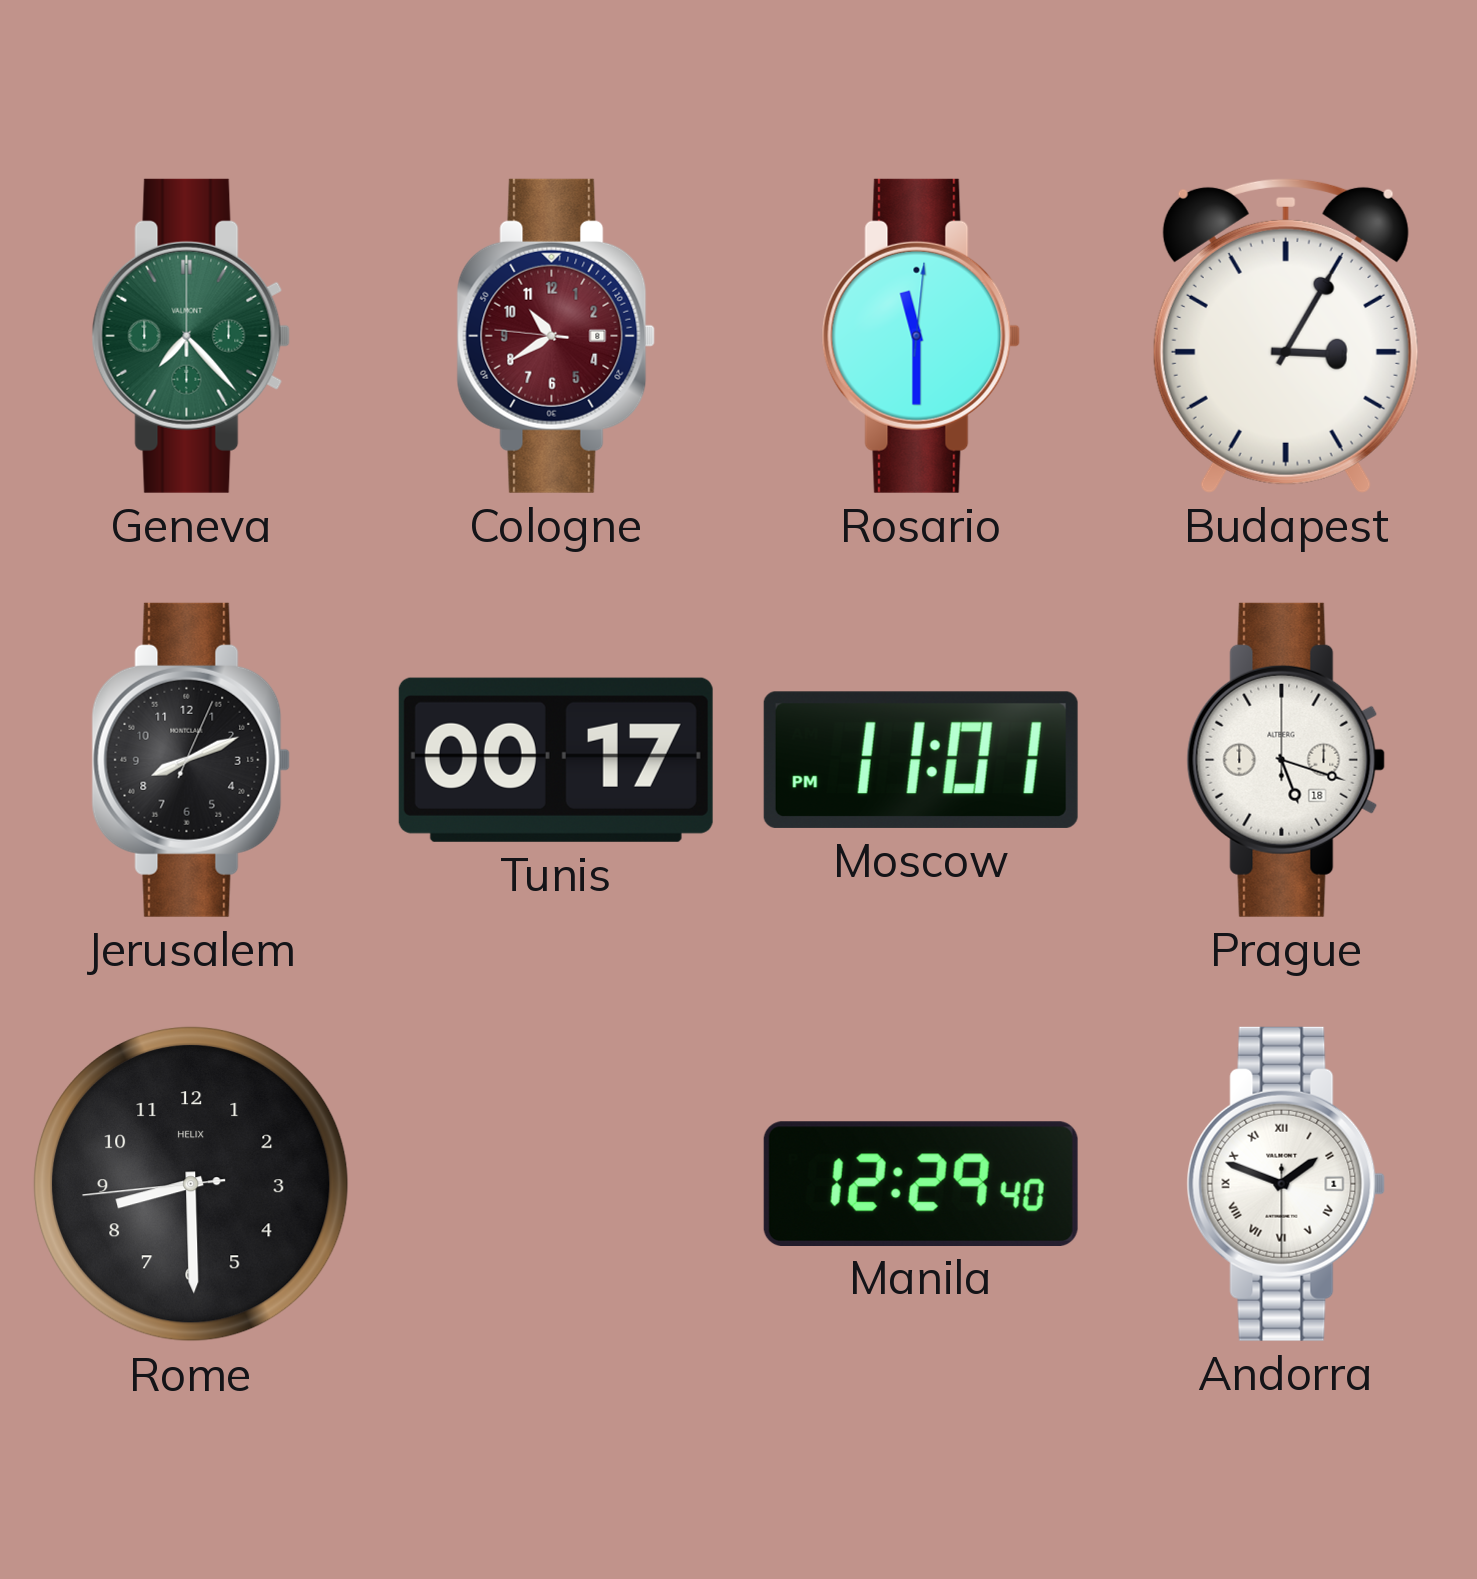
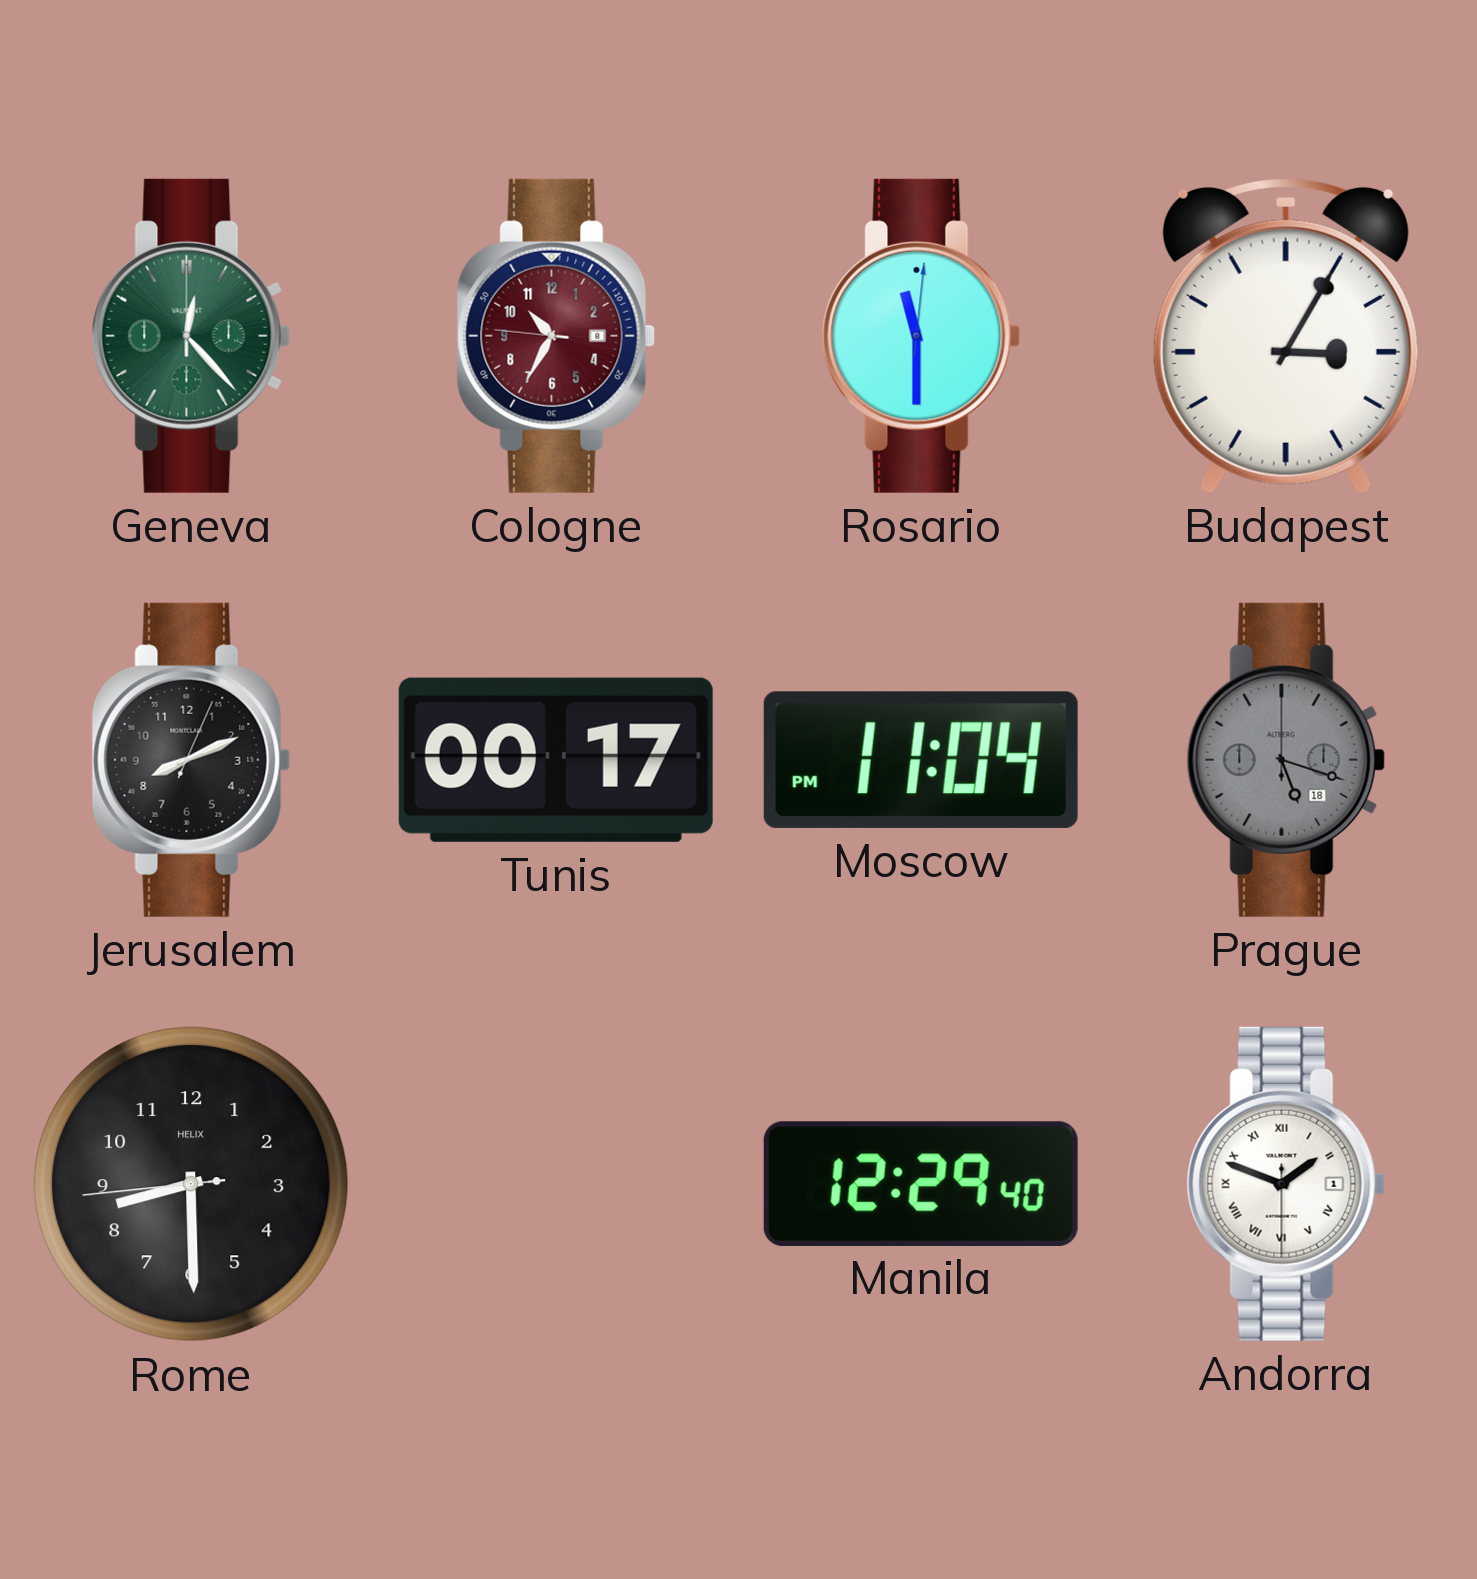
Geneva: 7:23 -> 12:23
Cologne: 10:39 -> 10:34
Moscow: 11:01 -> 11:04
Prague dial: white -> grey
